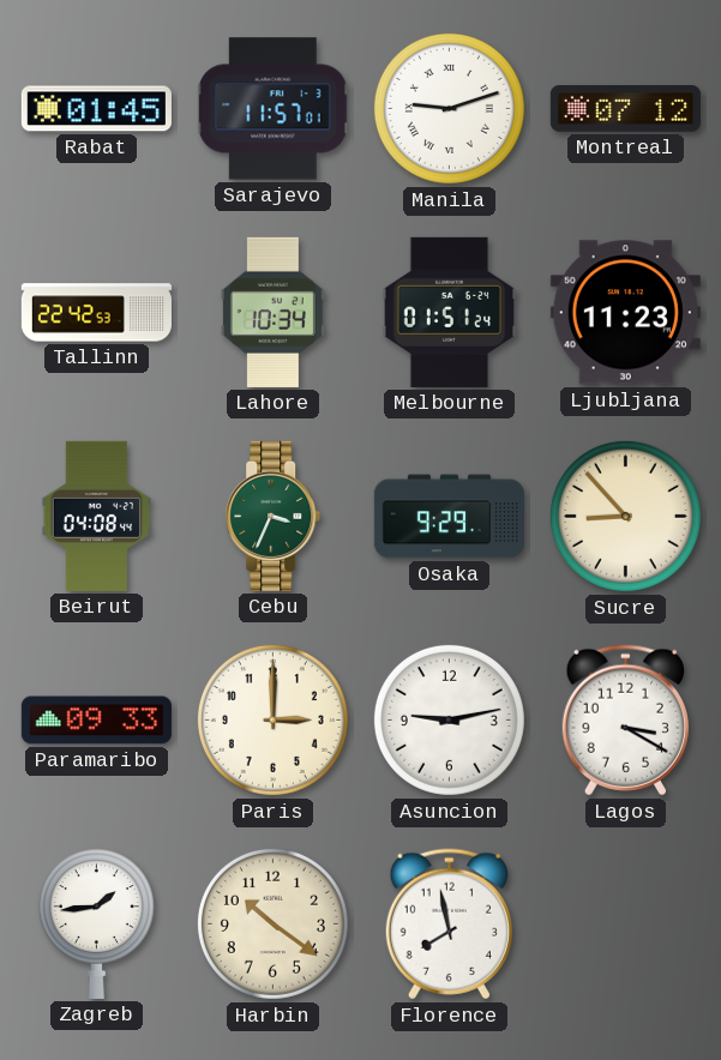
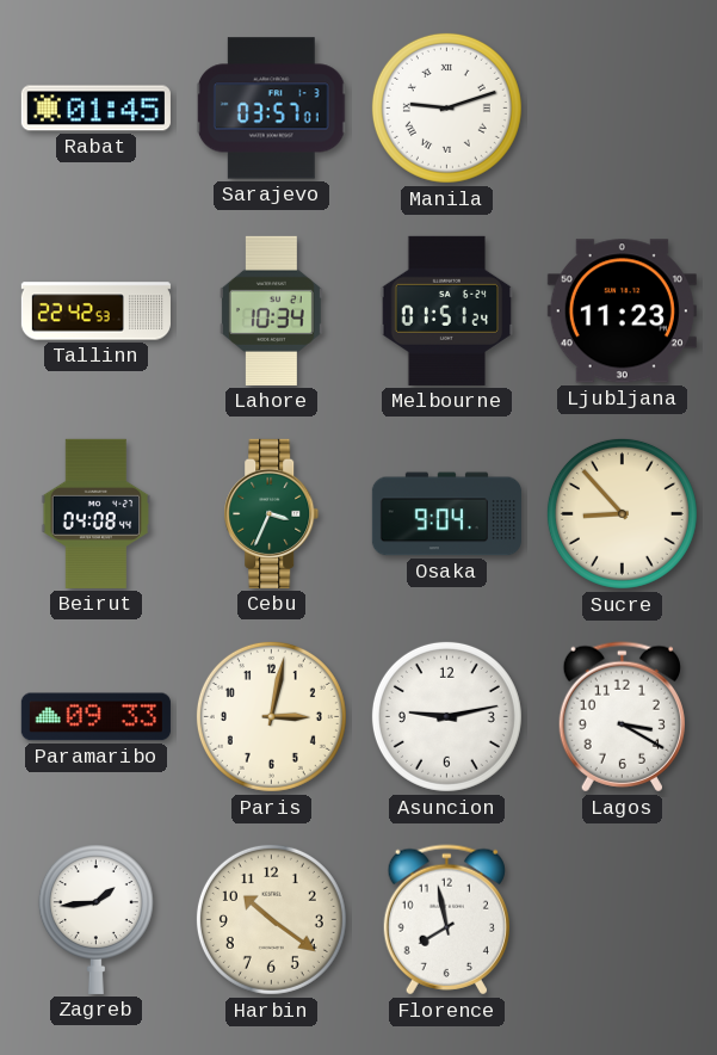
Sarajevo: 11:57 -> 03:57
Montreal: 07:12 -> none
Osaka: 9:29 -> 9:04
Paris: 3:00 -> 3:02
